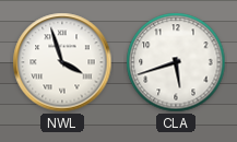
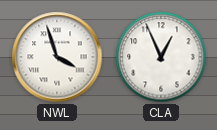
CLA: 5:42 -> 12:56
